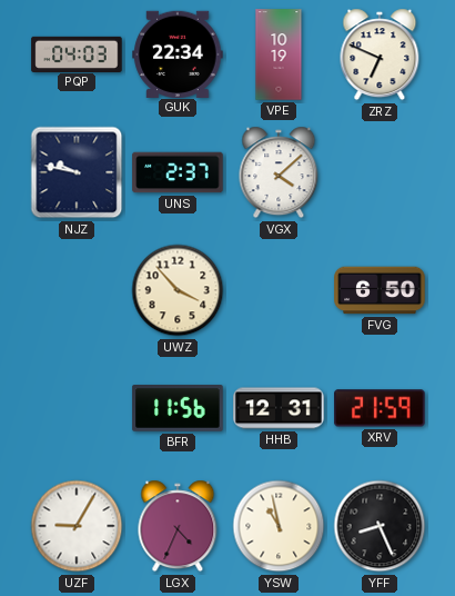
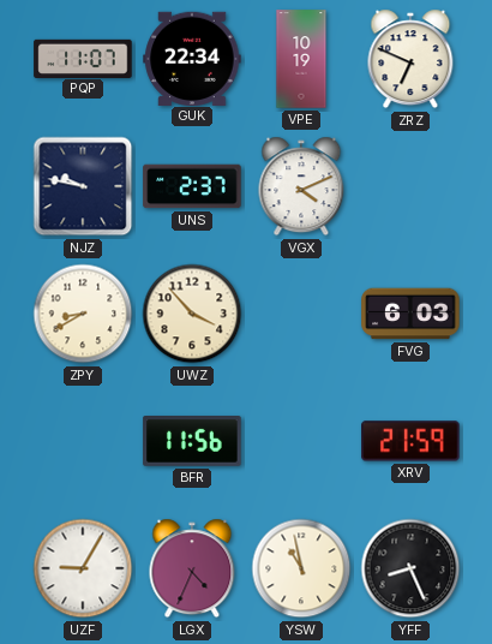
PQP: 04:03 -> 11:07
VGX: 4:08 -> 4:11
ZPY: none -> 8:40
FVG: 6:50 -> 6:03
HHB: 12:31 -> none
